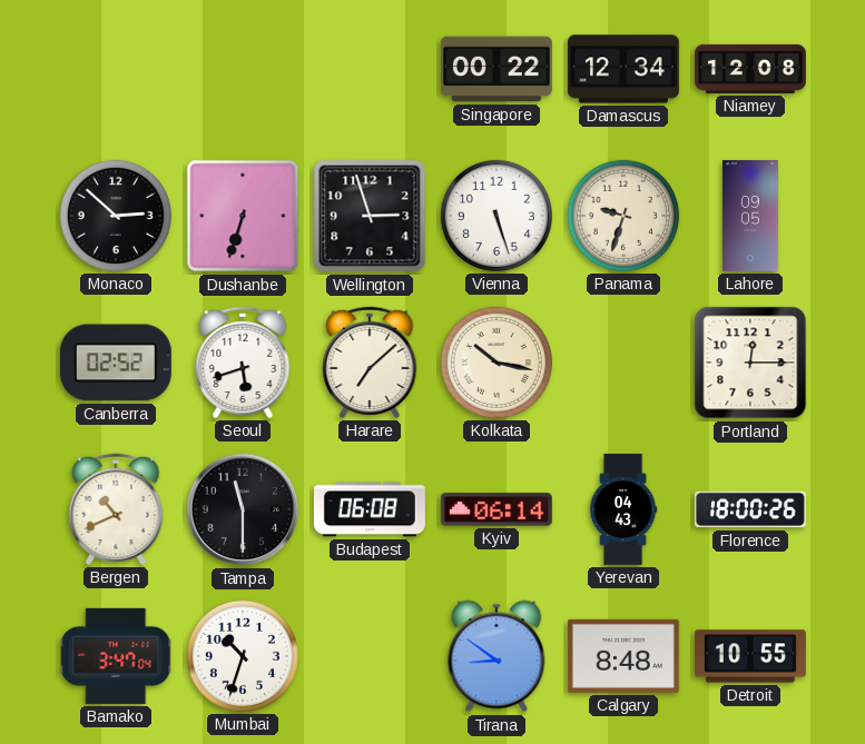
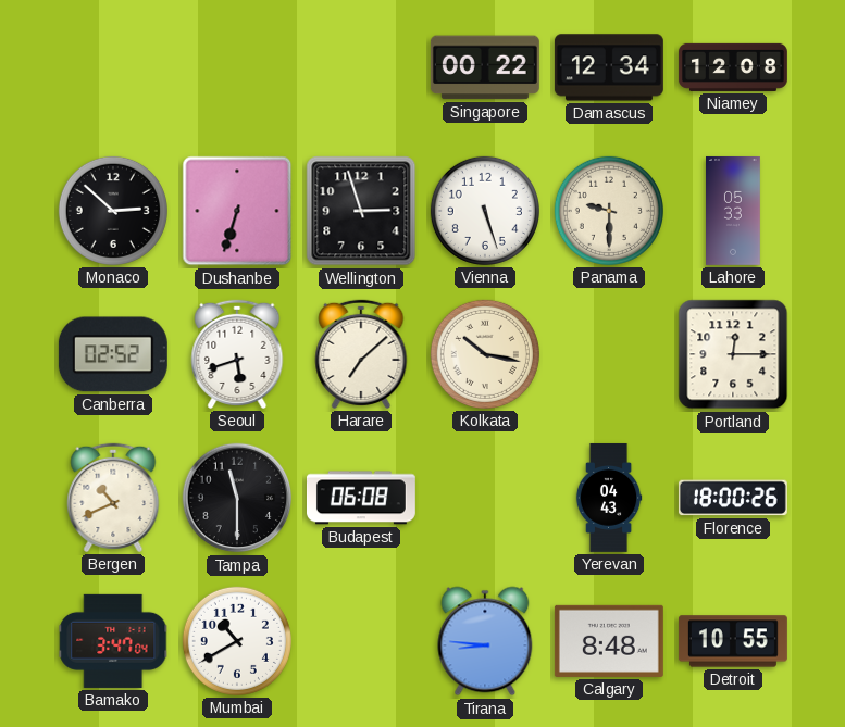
Panama: 9:33 -> 9:30
Lahore: 09:05 -> 05:33
Kyiv: 06:14 -> none
Mumbai: 10:33 -> 10:40
Tirana: 8:51 -> 8:46
